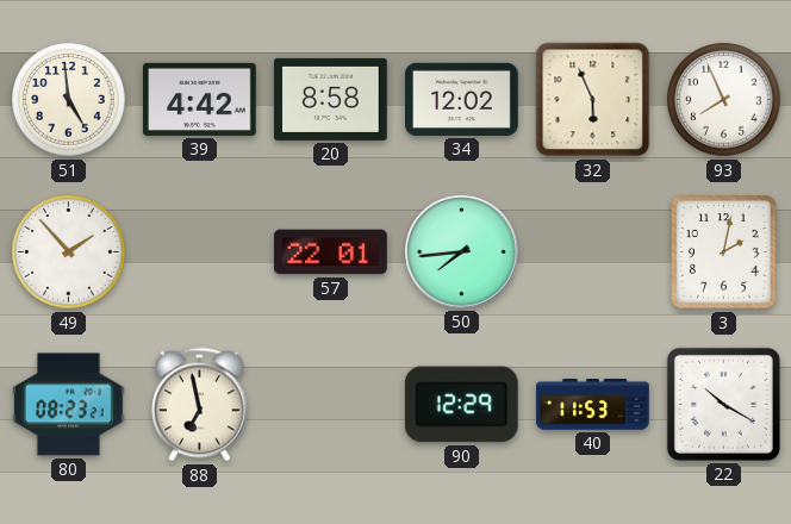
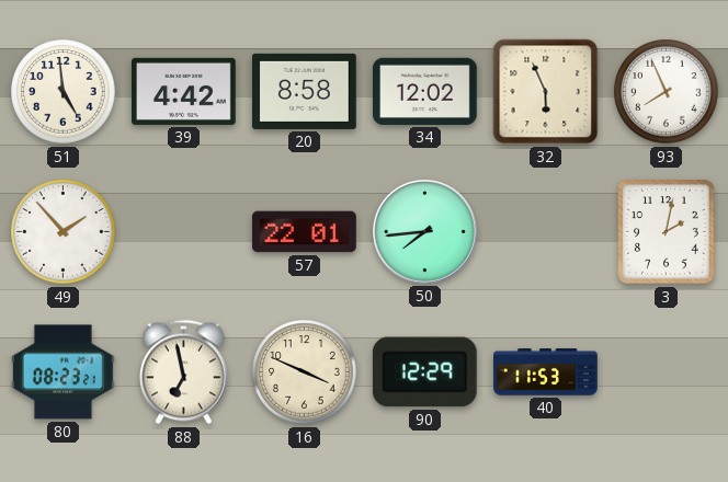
16: none -> 3:49
22: 10:20 -> none
